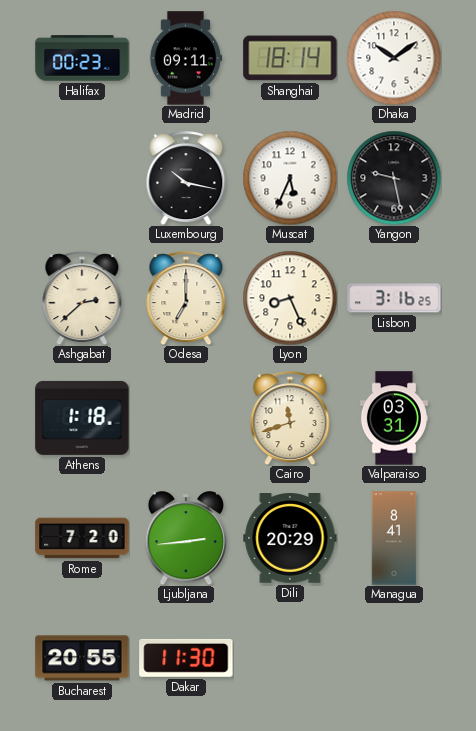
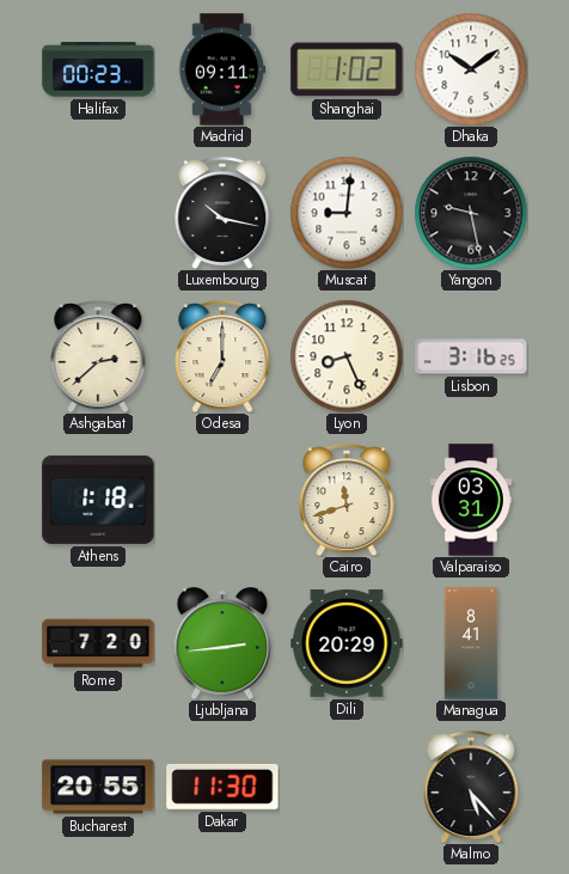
Shanghai: 18:14 -> 1:02
Muscat: 5:34 -> 9:01
Malmo: none -> 5:23
